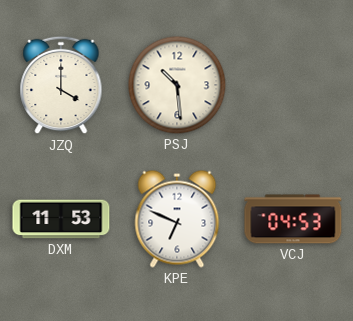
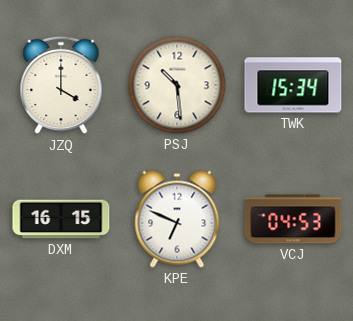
TWK: none -> 15:34
DXM: 11:53 -> 16:15
